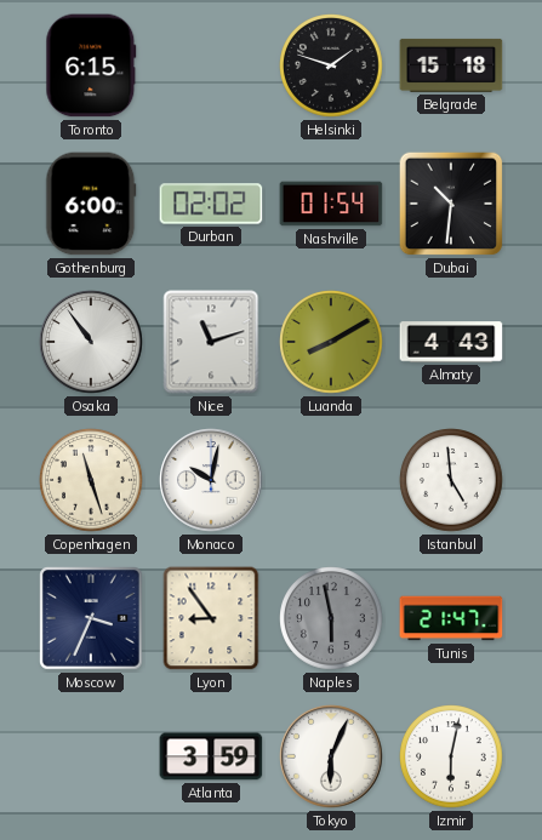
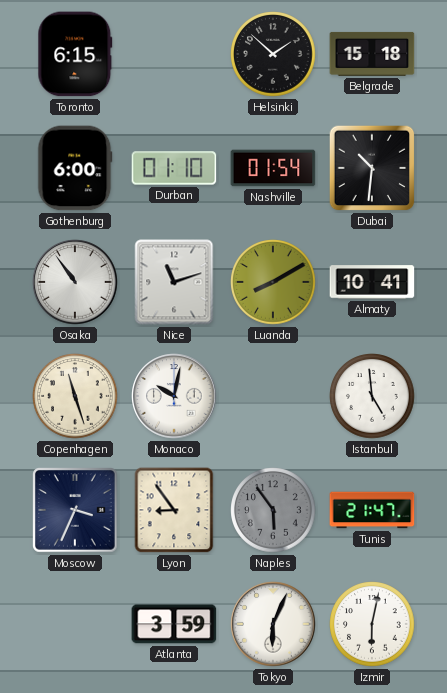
Helsinki: 1:48 -> 1:52
Durban: 02:02 -> 01:10
Almaty: 4:43 -> 10:41
Naples: 5:58 -> 5:54
